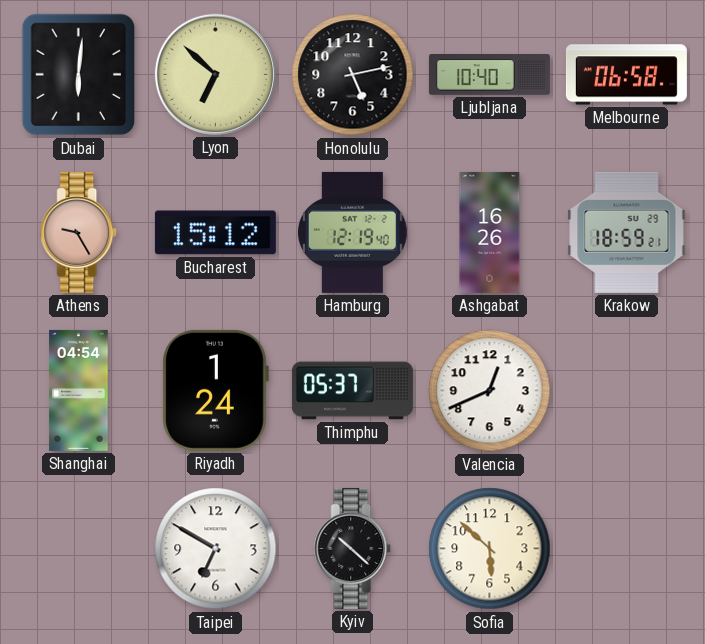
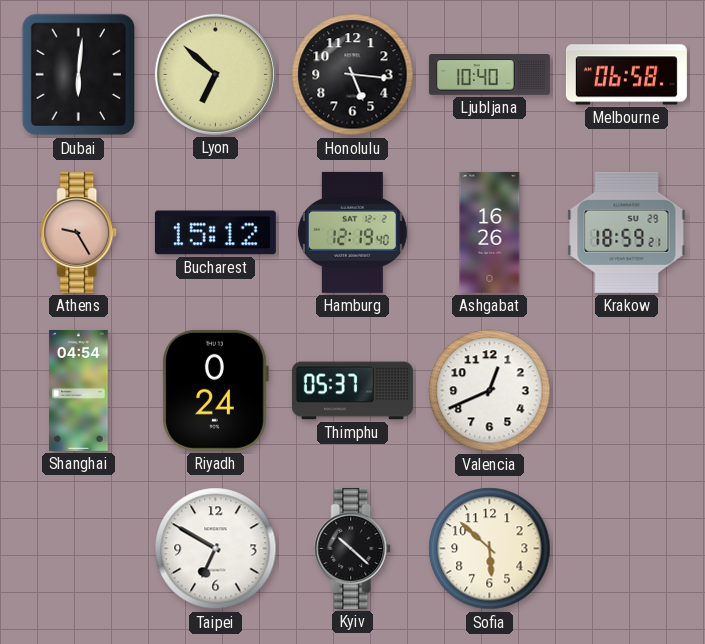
Honolulu: 5:13 -> 5:16
Riyadh: 1:24 -> 0:24
